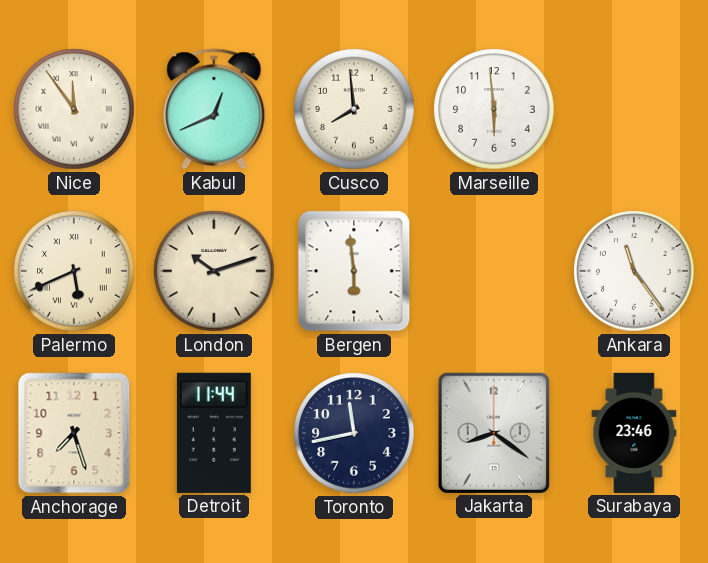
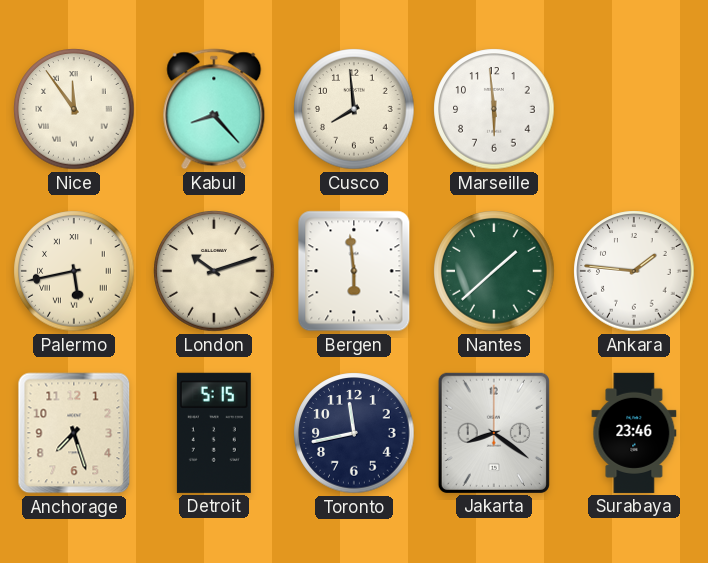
Kabul: 12:41 -> 8:23
Palermo: 5:41 -> 5:43
Nantes: none -> 1:38
Ankara: 11:24 -> 1:46
Detroit: 11:44 -> 5:15
